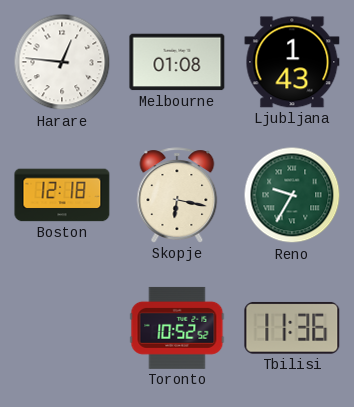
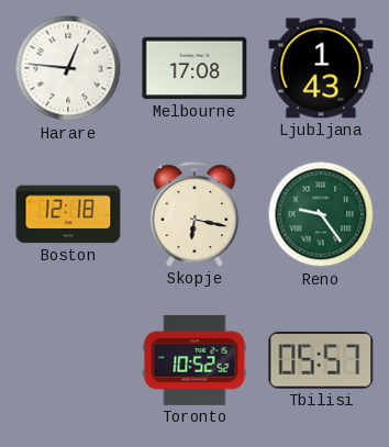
Melbourne: 01:08 -> 17:08
Reno: 9:35 -> 9:24
Tbilisi: 11:36 -> 05:57
